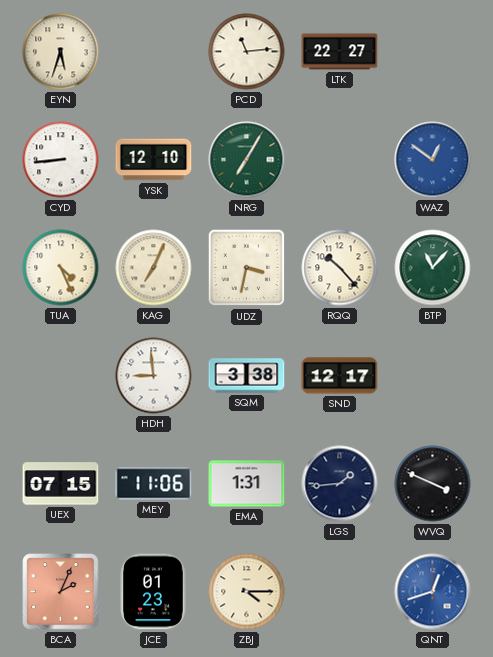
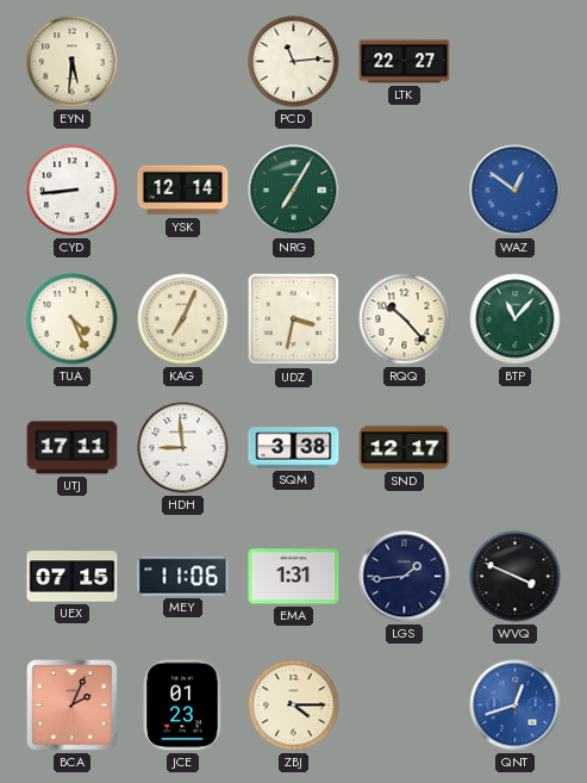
EYN: 5:33 -> 5:31
YSK: 12:10 -> 12:14
UTJ: none -> 17:11
